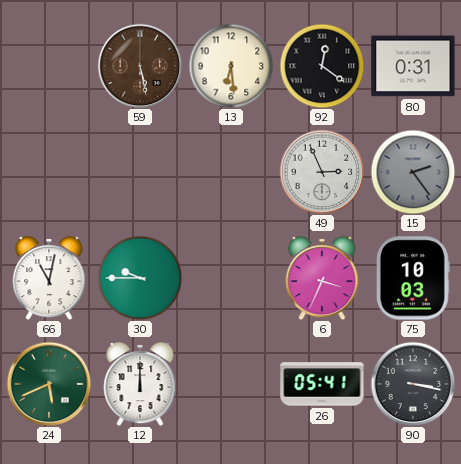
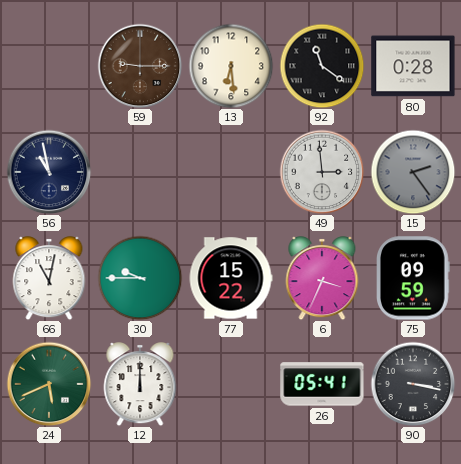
59: 5:28 -> 9:15
92: 12:21 -> 11:21
80: 0:31 -> 0:28
56: none -> 10:58
49: 2:56 -> 2:59
77: none -> 15:22
75: 10:03 -> 09:59
